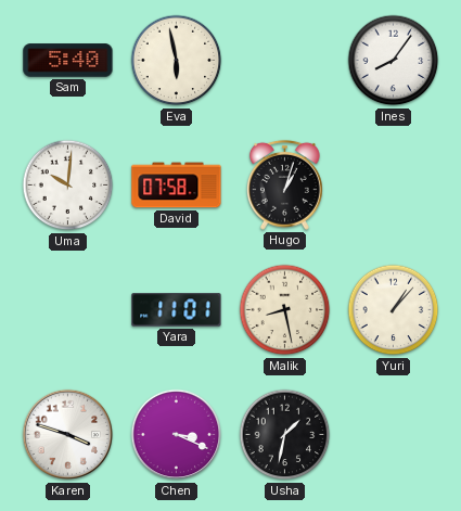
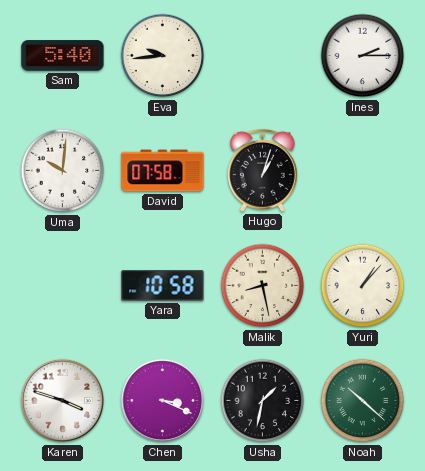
Eva: 5:58 -> 9:44
Ines: 8:06 -> 2:15
Yara: 11:01 -> 10:58
Noah: none -> 10:22
